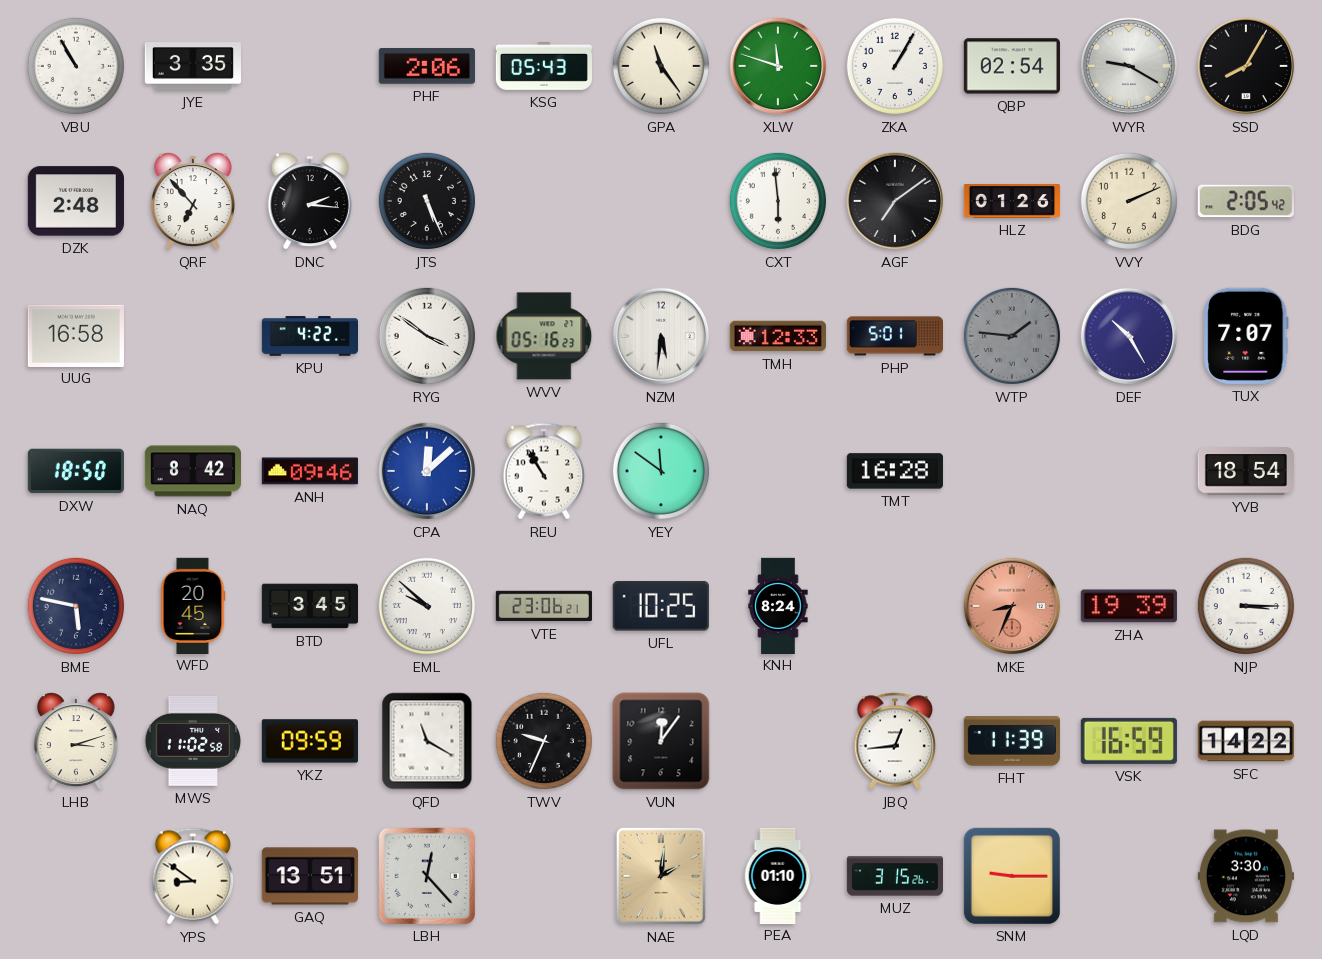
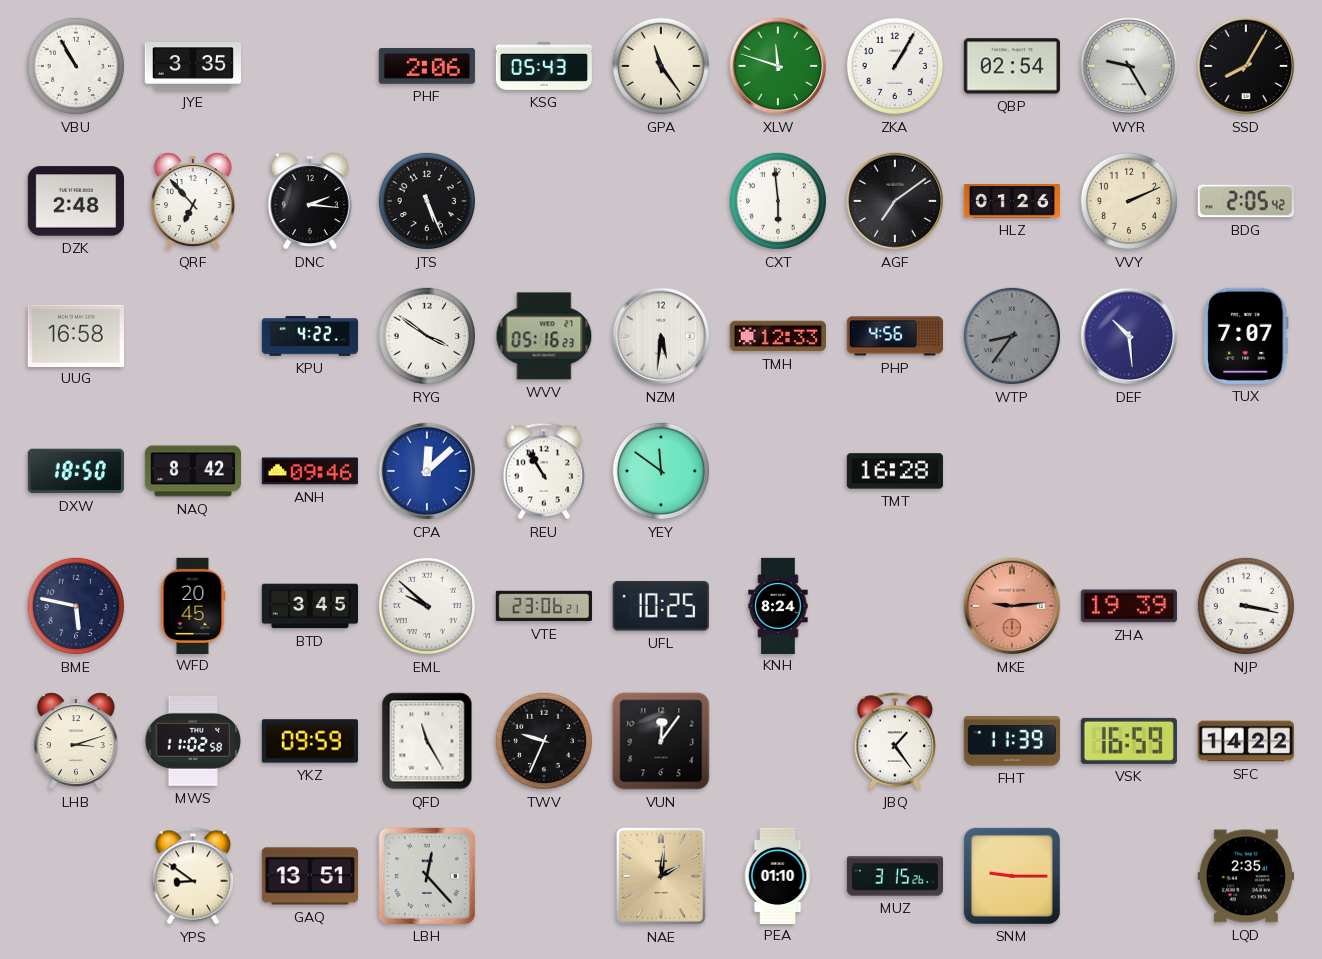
WYR: 9:20 -> 9:25
PHP: 5:01 -> 4:56
WTP: 1:46 -> 8:36
DEF: 10:25 -> 10:29
YVB: 18:54 -> none
MKE: 8:34 -> 9:14
NJP: 3:15 -> 3:17
QFD: 11:20 -> 11:25
JBQ: 12:44 -> 1:24
LQD: 3:30 -> 2:35
